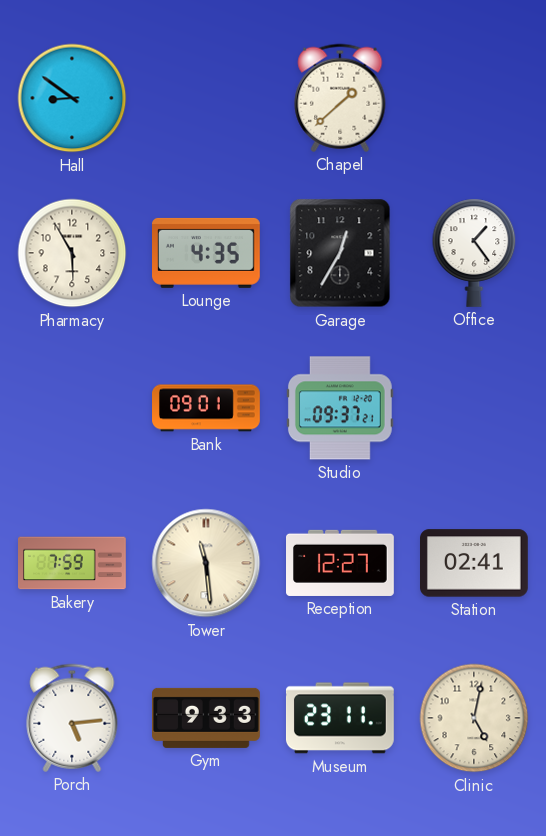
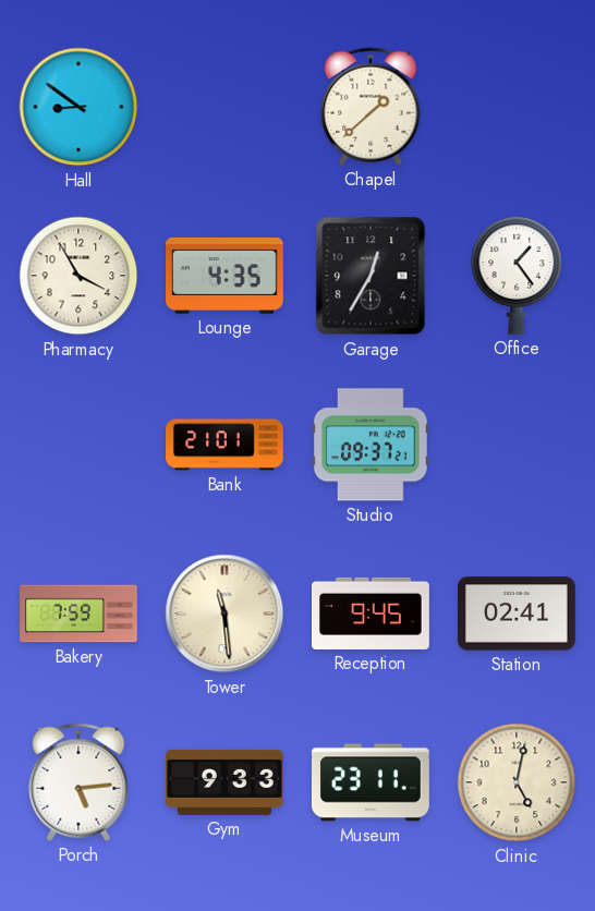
Pharmacy: 5:55 -> 3:55
Bank: 09:01 -> 21:01
Reception: 12:27 -> 9:45
